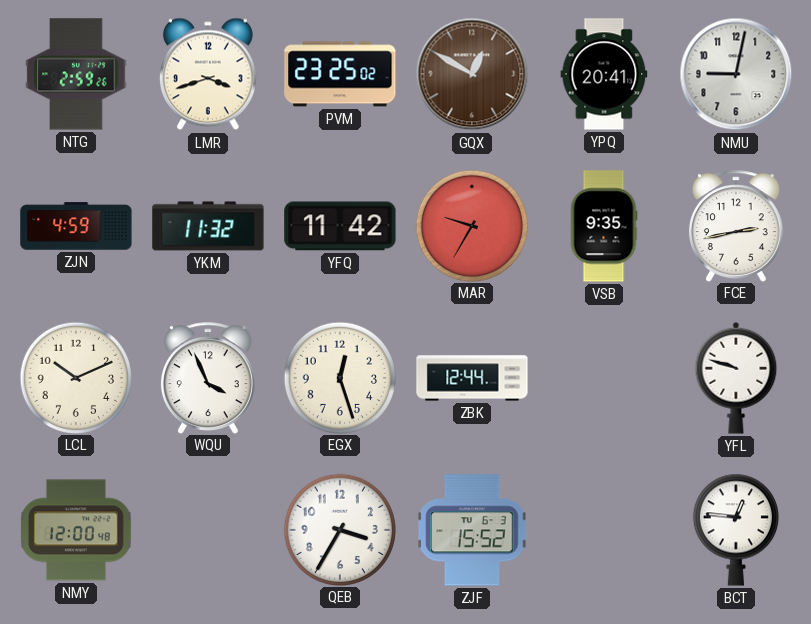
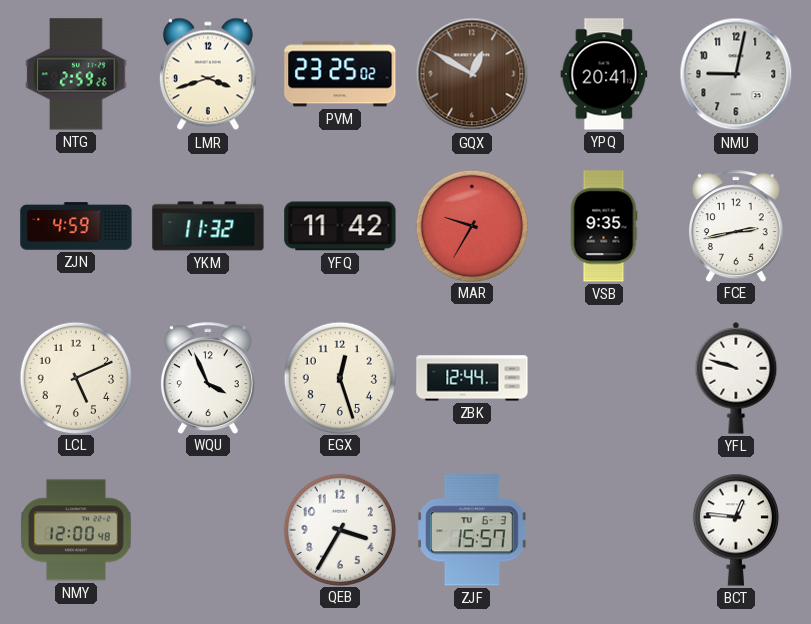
LCL: 10:11 -> 5:11
ZJF: 15:52 -> 15:57
